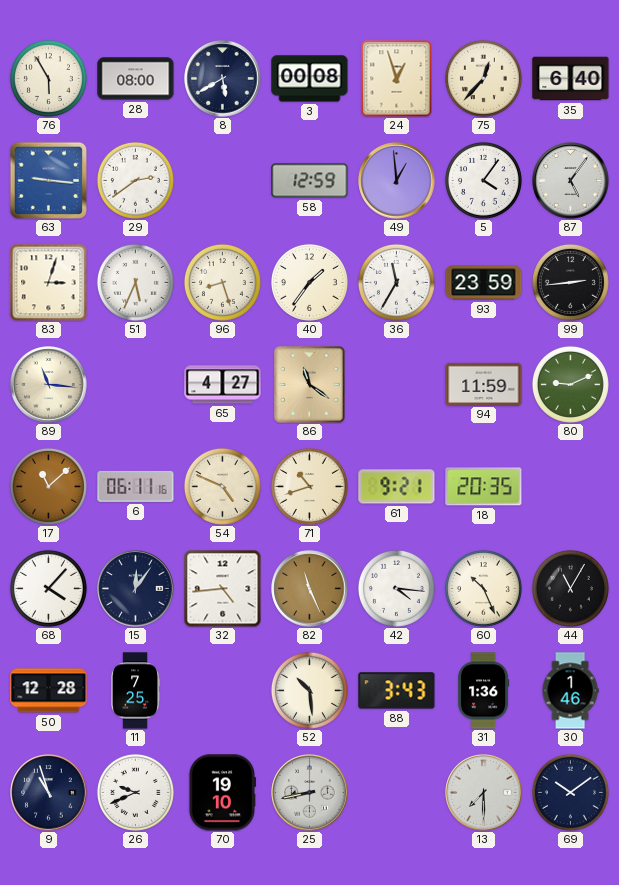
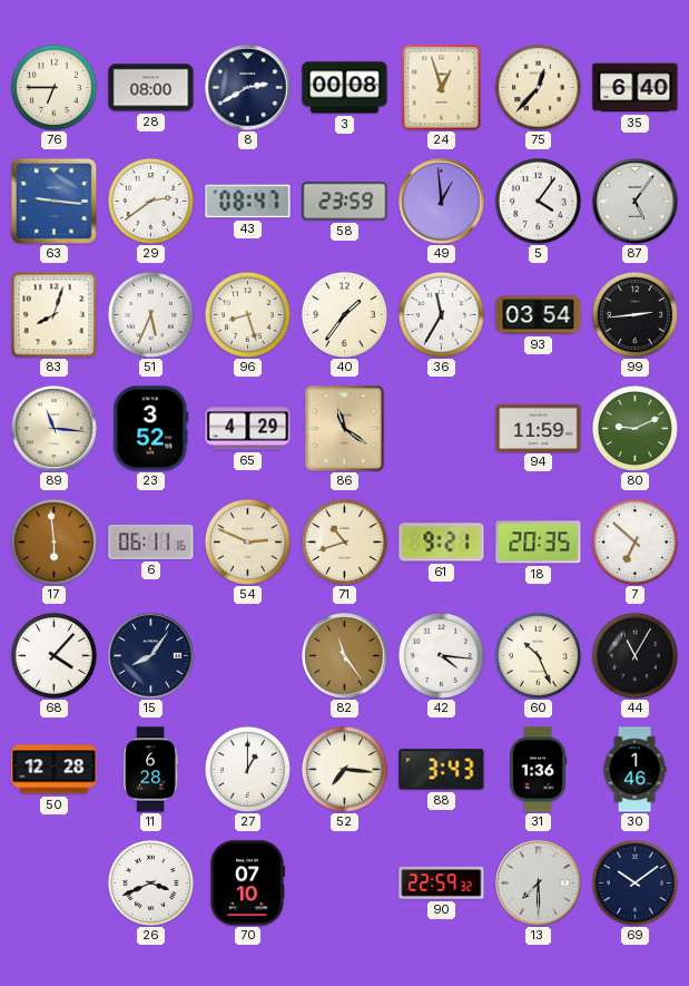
76: 5:55 -> 6:45
8: 5:40 -> 2:40
43: none -> 08:47
58: 12:59 -> 23:59
83: 3:03 -> 8:03
93: 23:59 -> 03:54
23: none -> 3:52
65: 4:27 -> 4:29
17: 11:08 -> 5:59
54: 4:49 -> 2:49
7: none -> 6:52
15: 12:06 -> 8:06
32: 4:44 -> none
82: 11:26 -> 11:24
11: 7:25 -> 6:28
27: none -> 1:00
52: 10:29 -> 7:16
9: 10:57 -> none
26: 9:41 -> 3:41
70: 19:10 -> 07:10
25: 8:43 -> none
90: none -> 22:59
